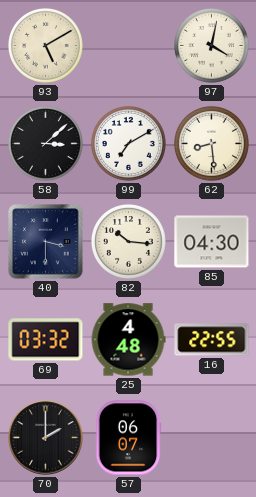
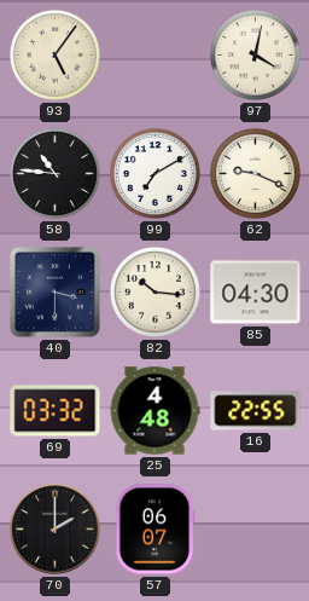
93: 5:10 -> 5:06
58: 3:08 -> 10:46
62: 8:29 -> 9:19
